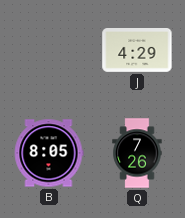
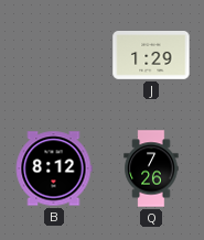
J: 4:29 -> 1:29
B: 8:05 -> 8:12
